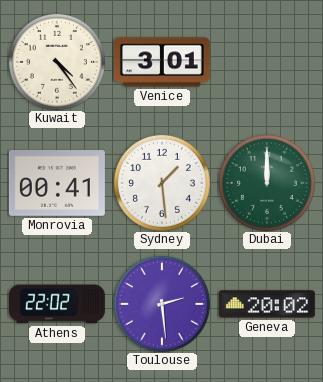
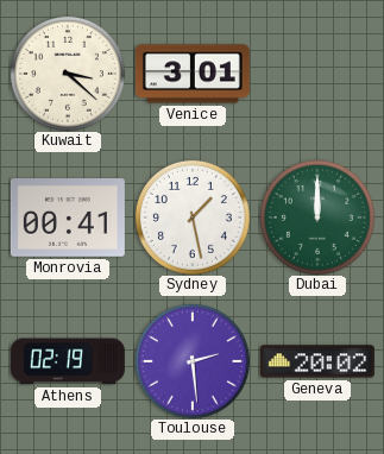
Kuwait: 4:24 -> 3:22
Sydney: 1:29 -> 1:28
Athens: 22:02 -> 02:19
